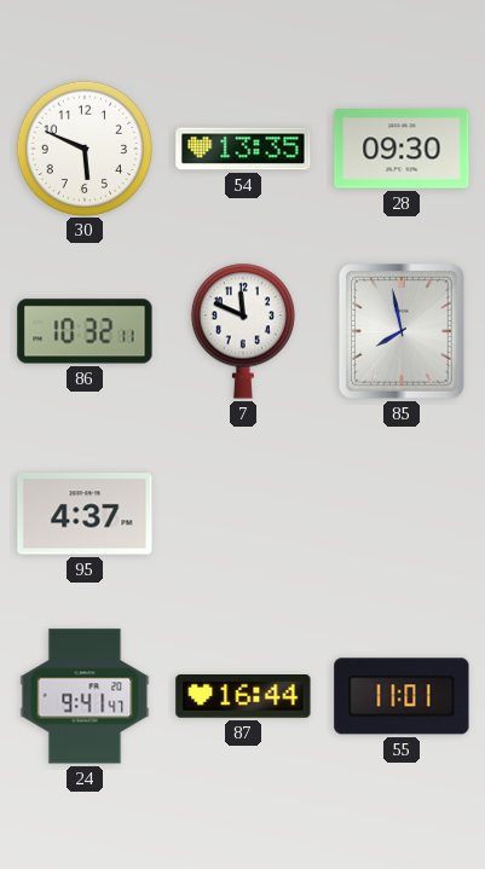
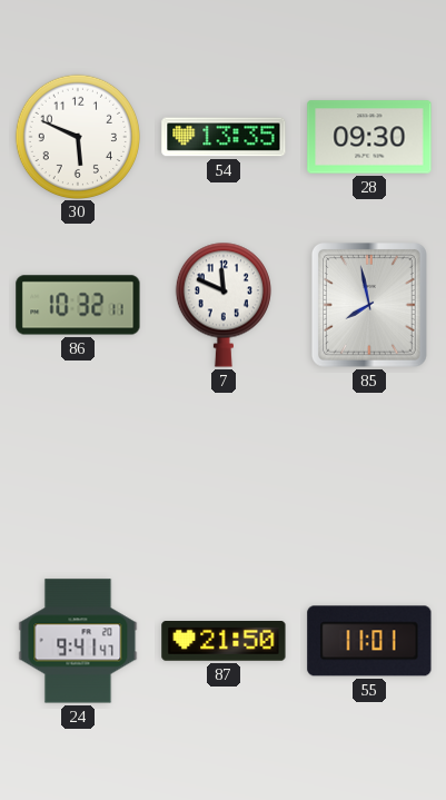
95: 4:37 -> none
87: 16:44 -> 21:50
